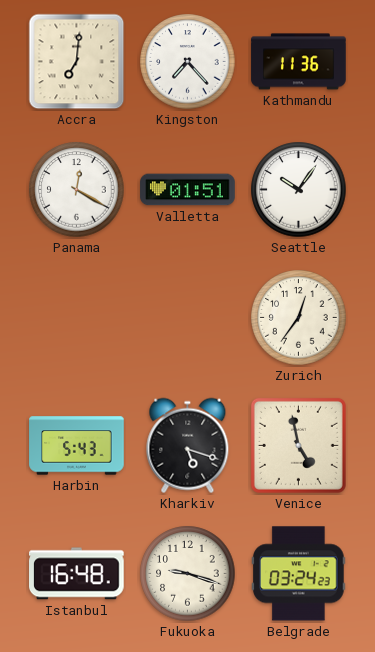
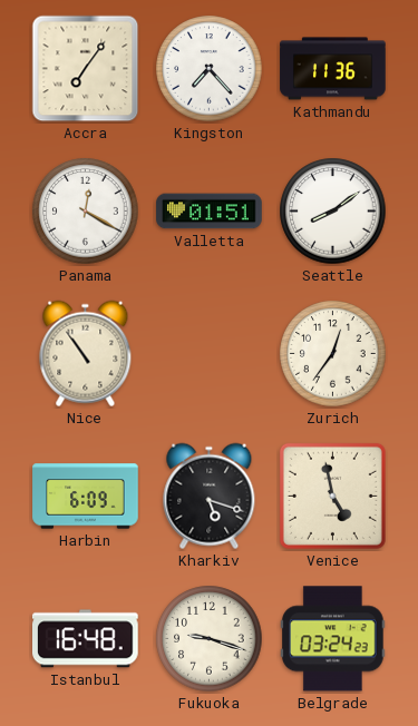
Accra: 7:01 -> 7:06
Seattle: 10:06 -> 8:09
Nice: none -> 10:54
Harbin: 5:43 -> 6:09
